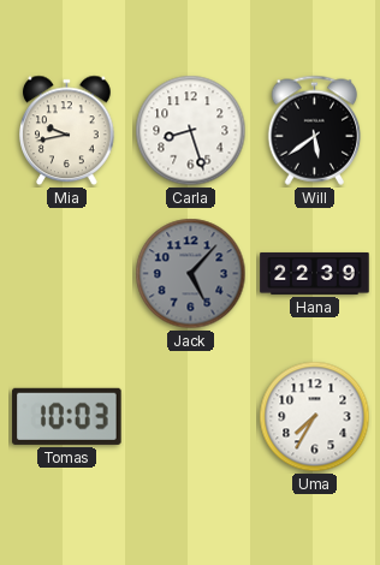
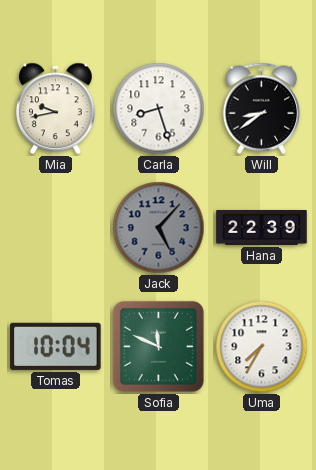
Will: 5:39 -> 8:39
Tomas: 10:03 -> 10:04
Sofia: none -> 11:49
